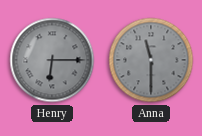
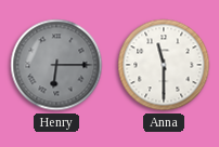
Anna dial: grey -> white
